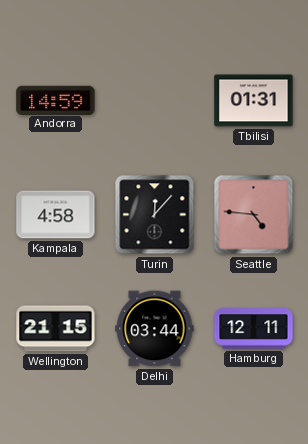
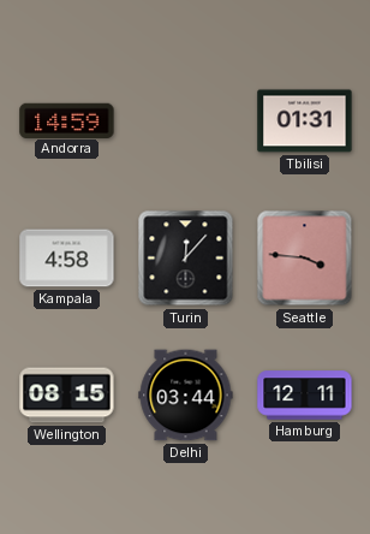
Seattle: 4:46 -> 3:46
Wellington: 21:15 -> 08:15
